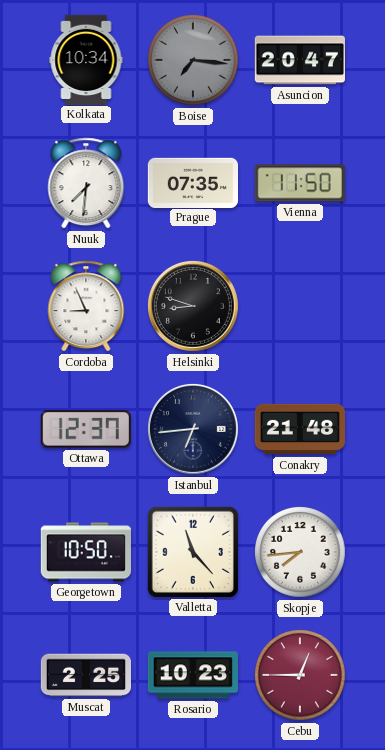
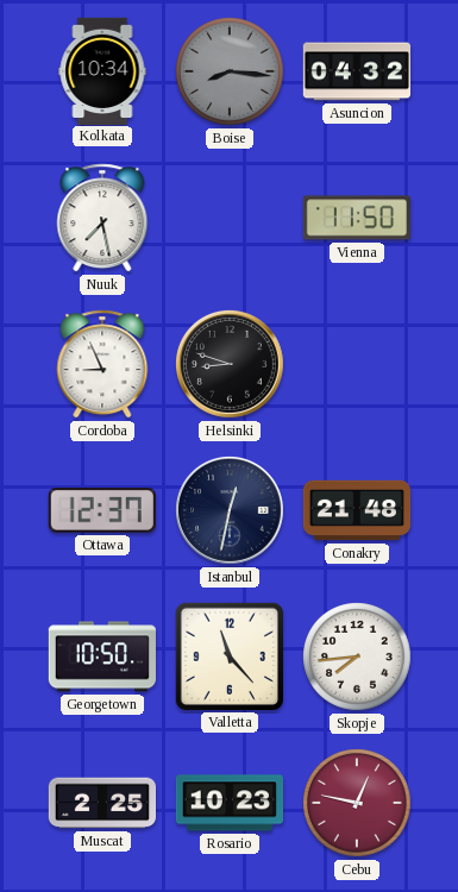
Boise: 7:16 -> 8:16
Asuncion: 20:47 -> 04:32
Nuuk: 7:31 -> 7:28
Prague: 07:35 -> none
Istanbul: 6:44 -> 12:32
Cebu: 12:45 -> 12:47
